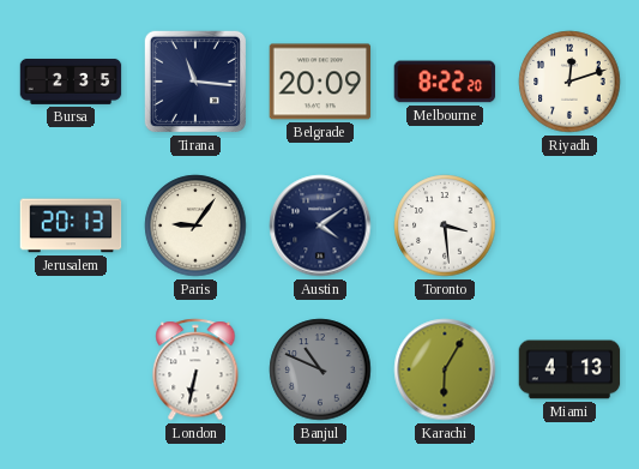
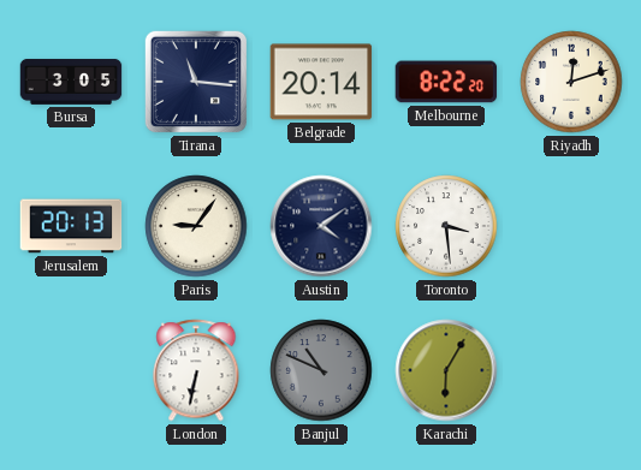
Bursa: 2:35 -> 3:05
Belgrade: 20:09 -> 20:14
Miami: 4:13 -> none
